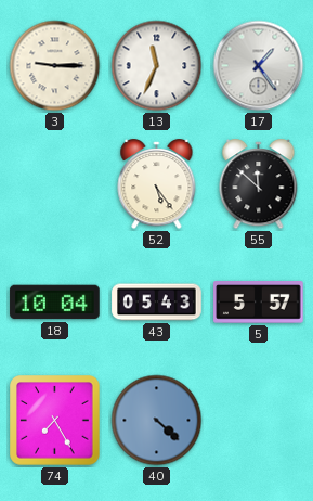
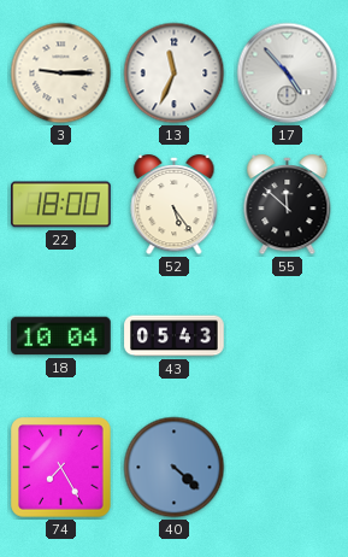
17: 1:24 -> 4:53
22: none -> 18:00
5: 5:57 -> none
